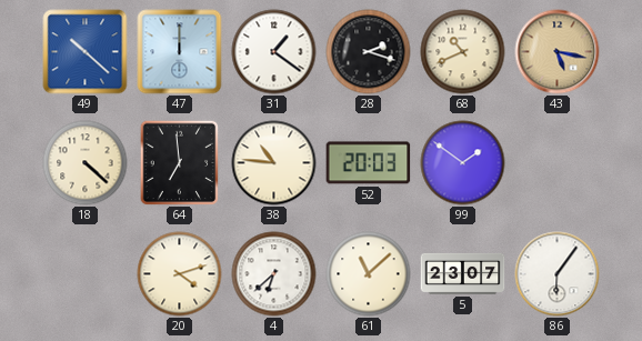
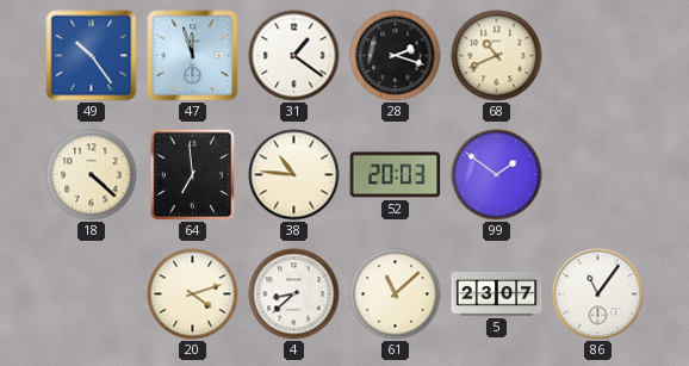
49: 10:22 -> 10:24
47: 12:00 -> 11:57
43: 5:17 -> none
4: 6:38 -> 8:38
86: 6:06 -> 11:06
